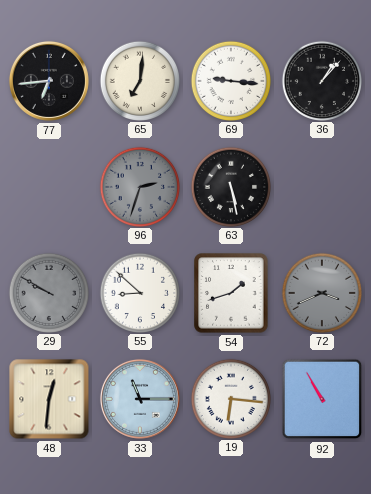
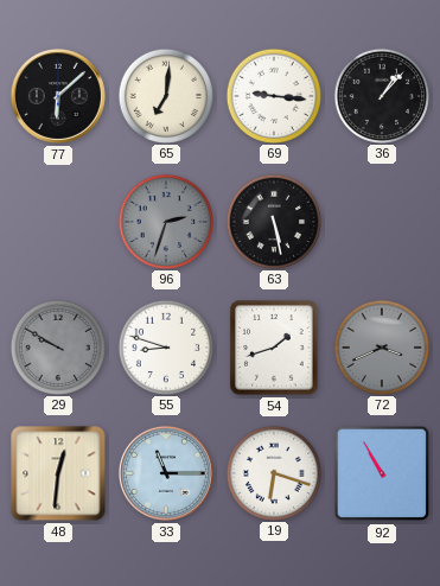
77: 6:44 -> 6:08
55: 8:52 -> 8:48
19: 6:16 -> 6:18
